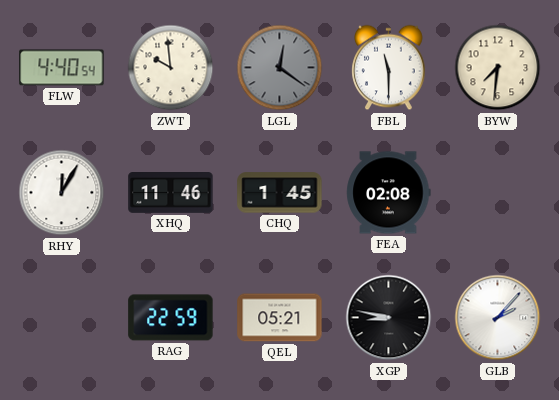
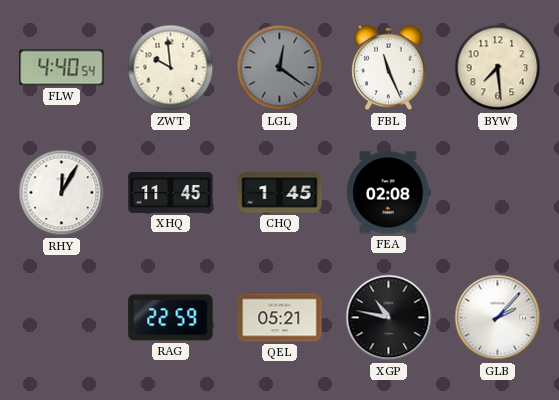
FBL: 11:30 -> 11:26
BYW: 7:31 -> 7:29
XHQ: 11:46 -> 11:45
XGP: 8:47 -> 10:47
